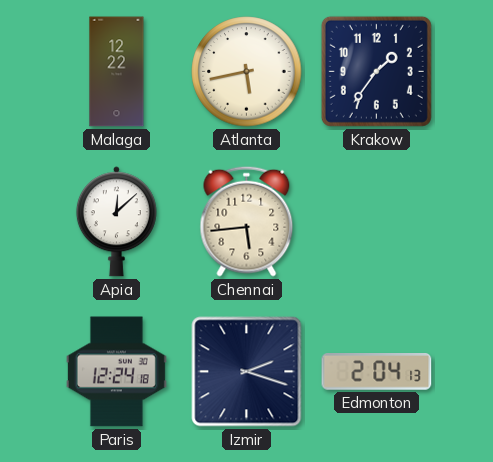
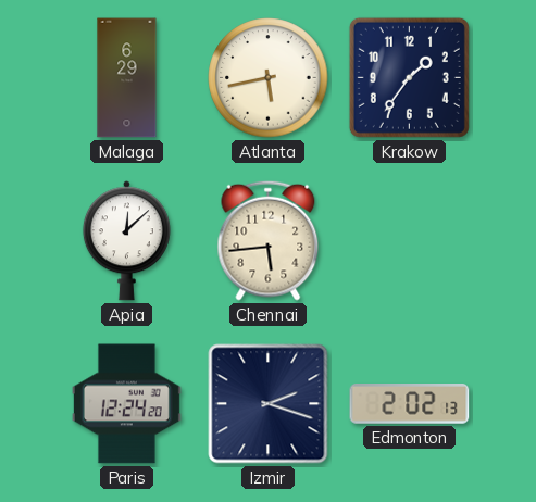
Malaga: 12:22 -> 6:29
Paris: 12:24:18 -> 12:24:20
Edmonton: 2:04 -> 2:02
